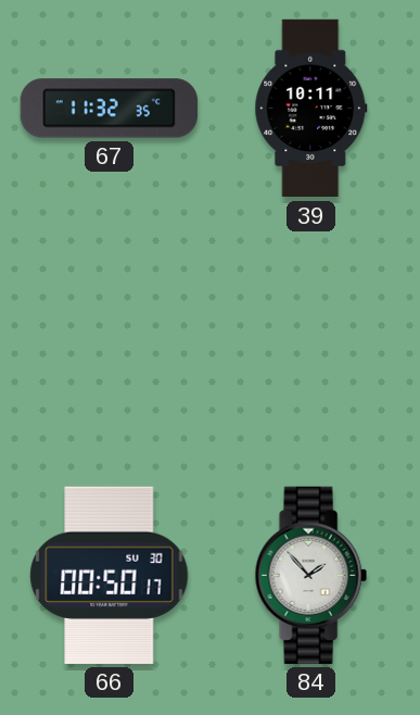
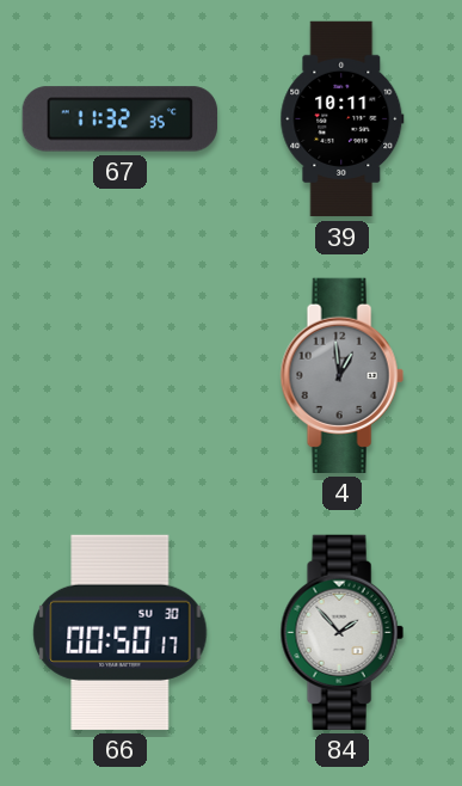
4: none -> 12:59
